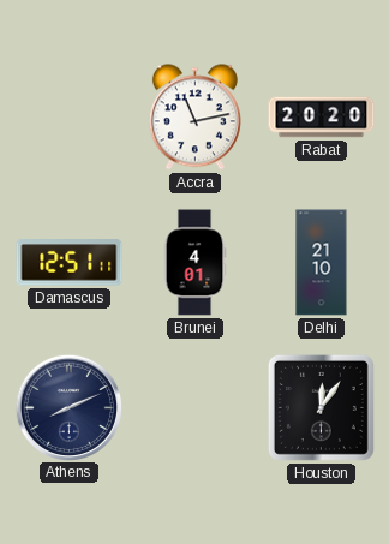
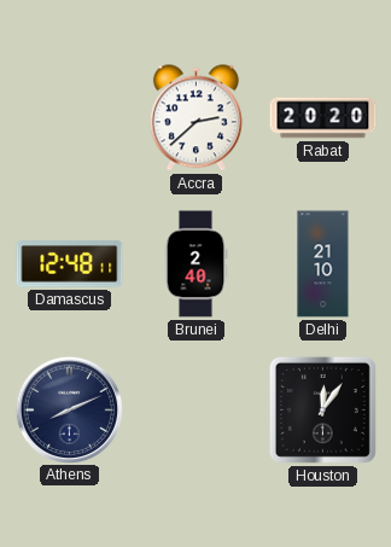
Accra: 11:13 -> 2:38
Damascus: 12:51 -> 12:48
Brunei: 4:01 -> 2:40
